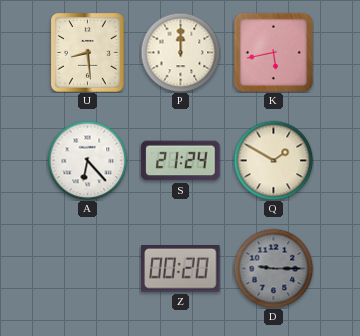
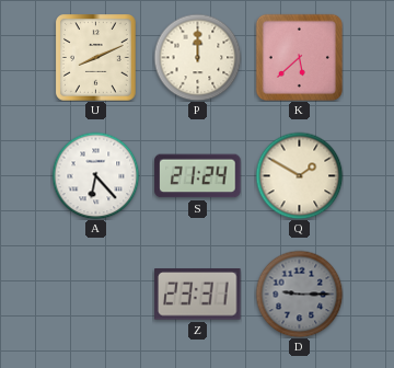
U: 8:29 -> 8:11
K: 5:43 -> 5:38
Z: 00:20 -> 23:31
